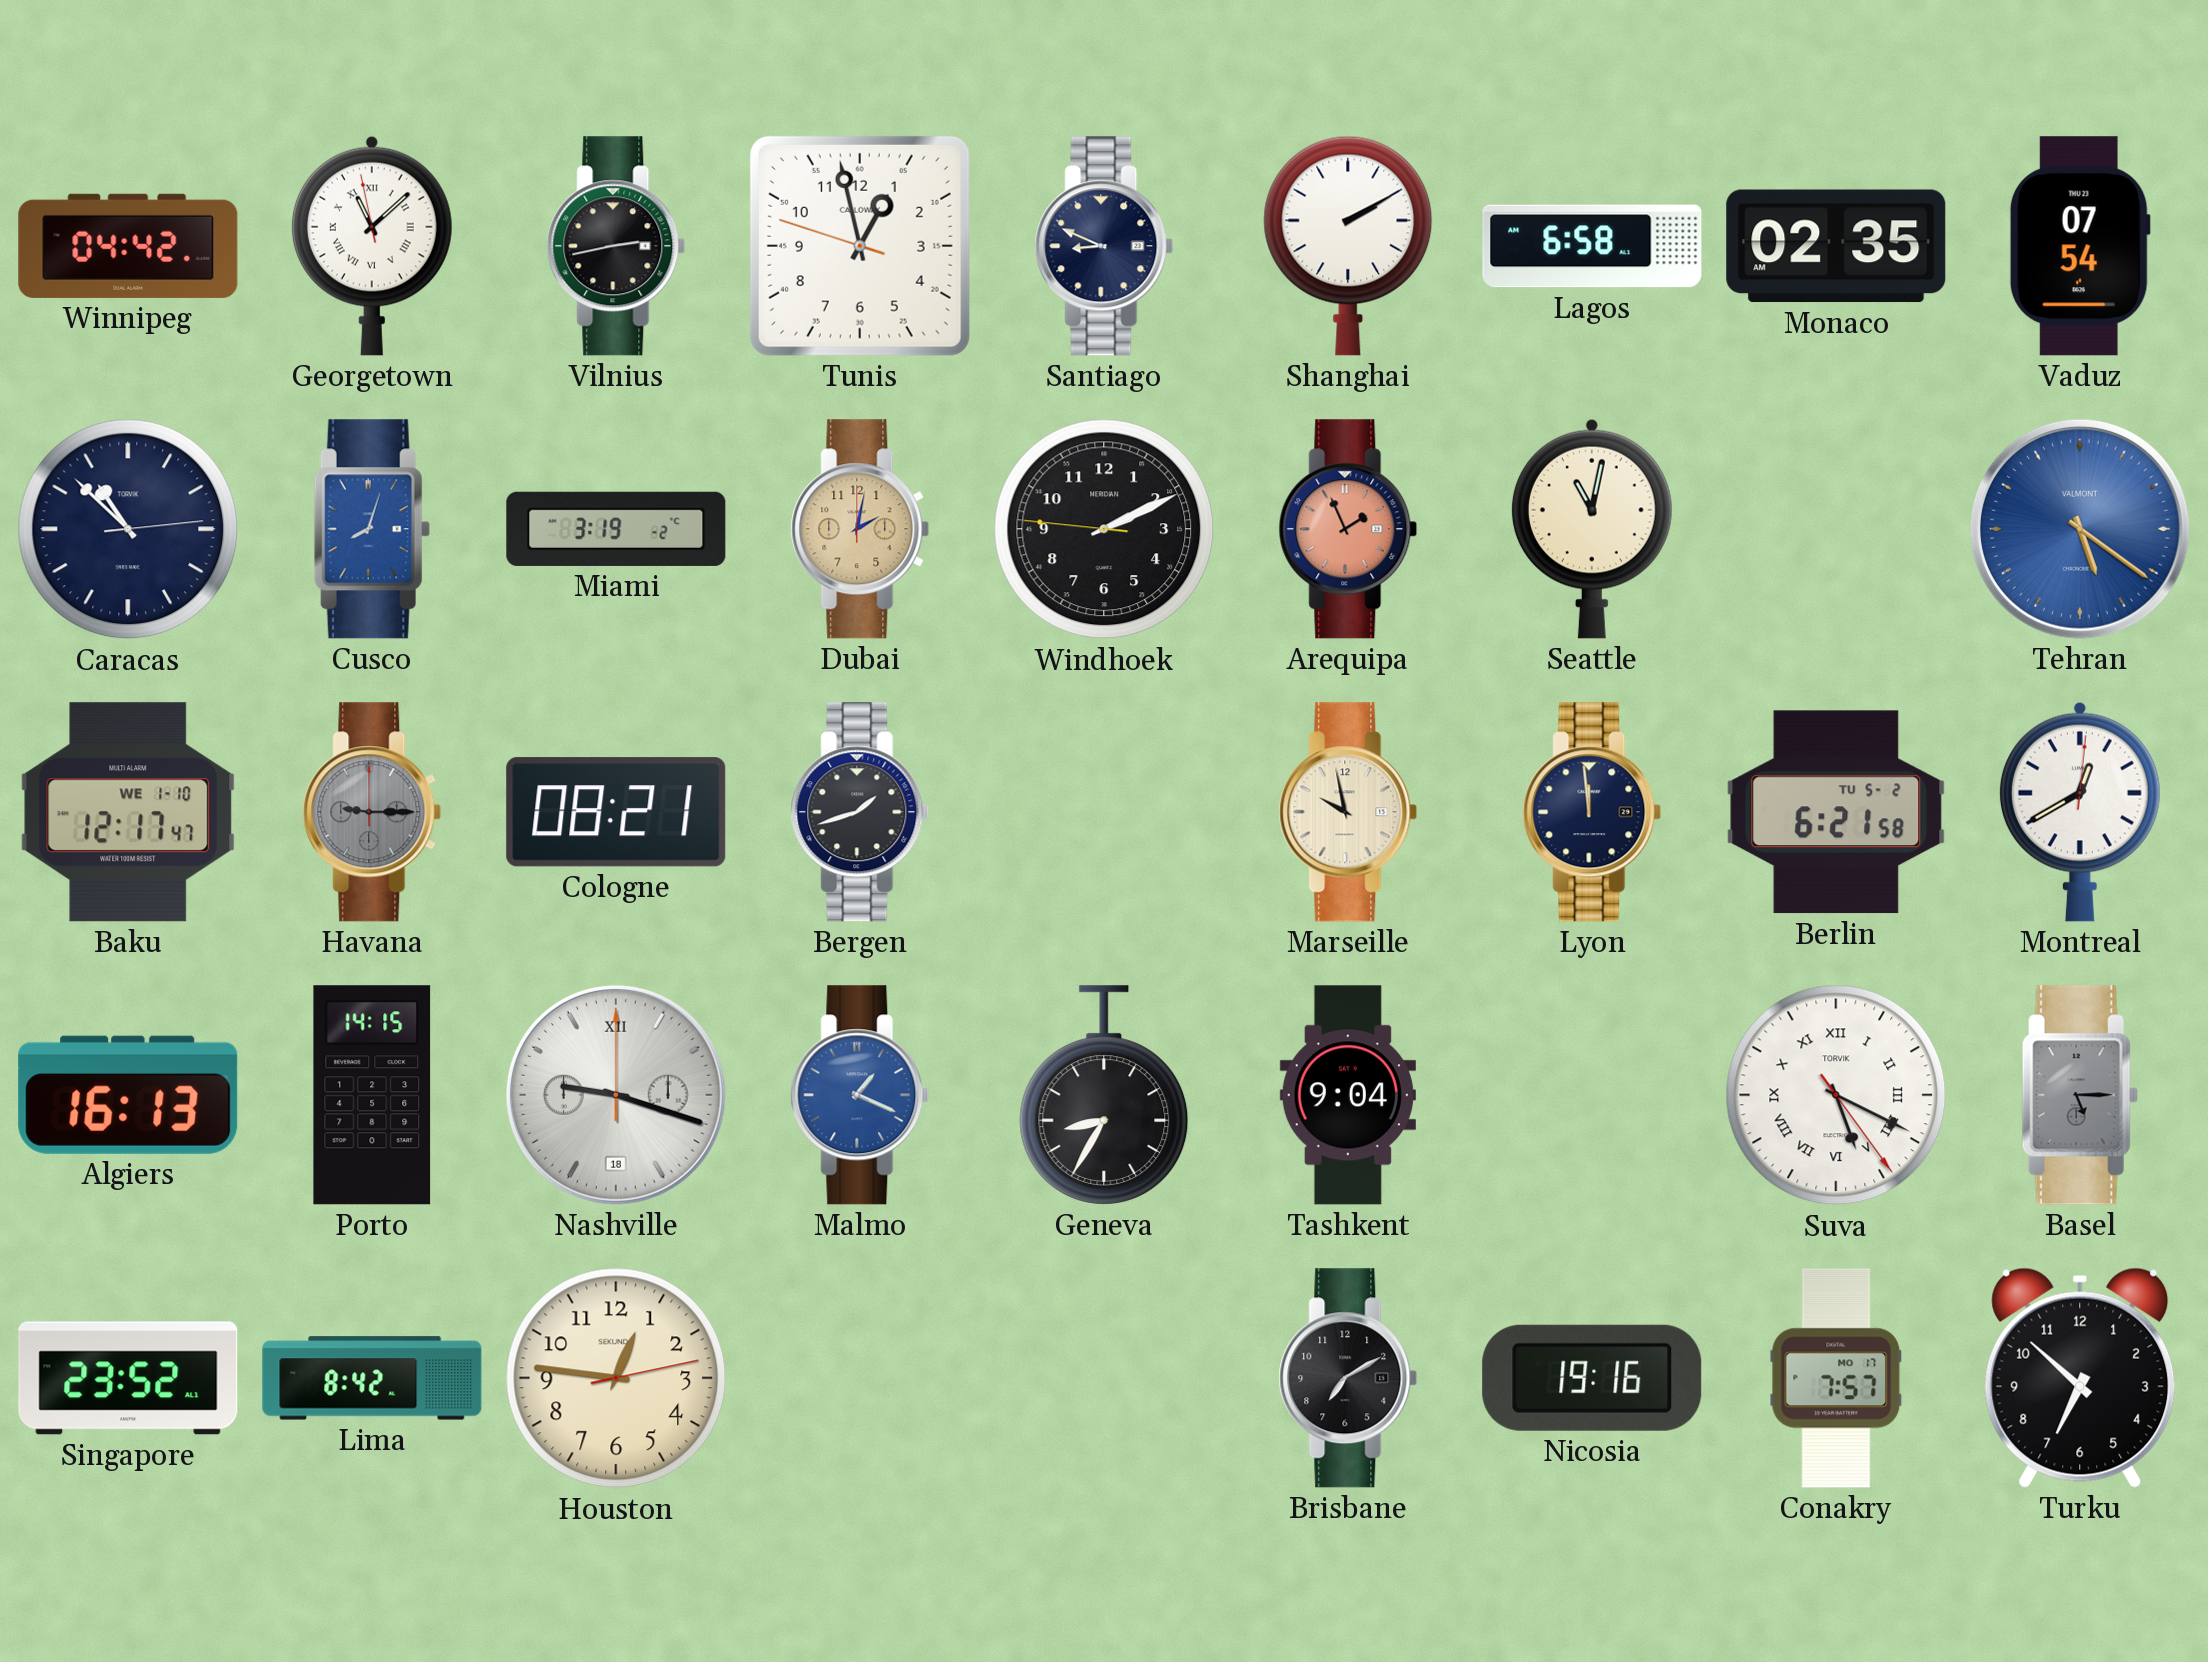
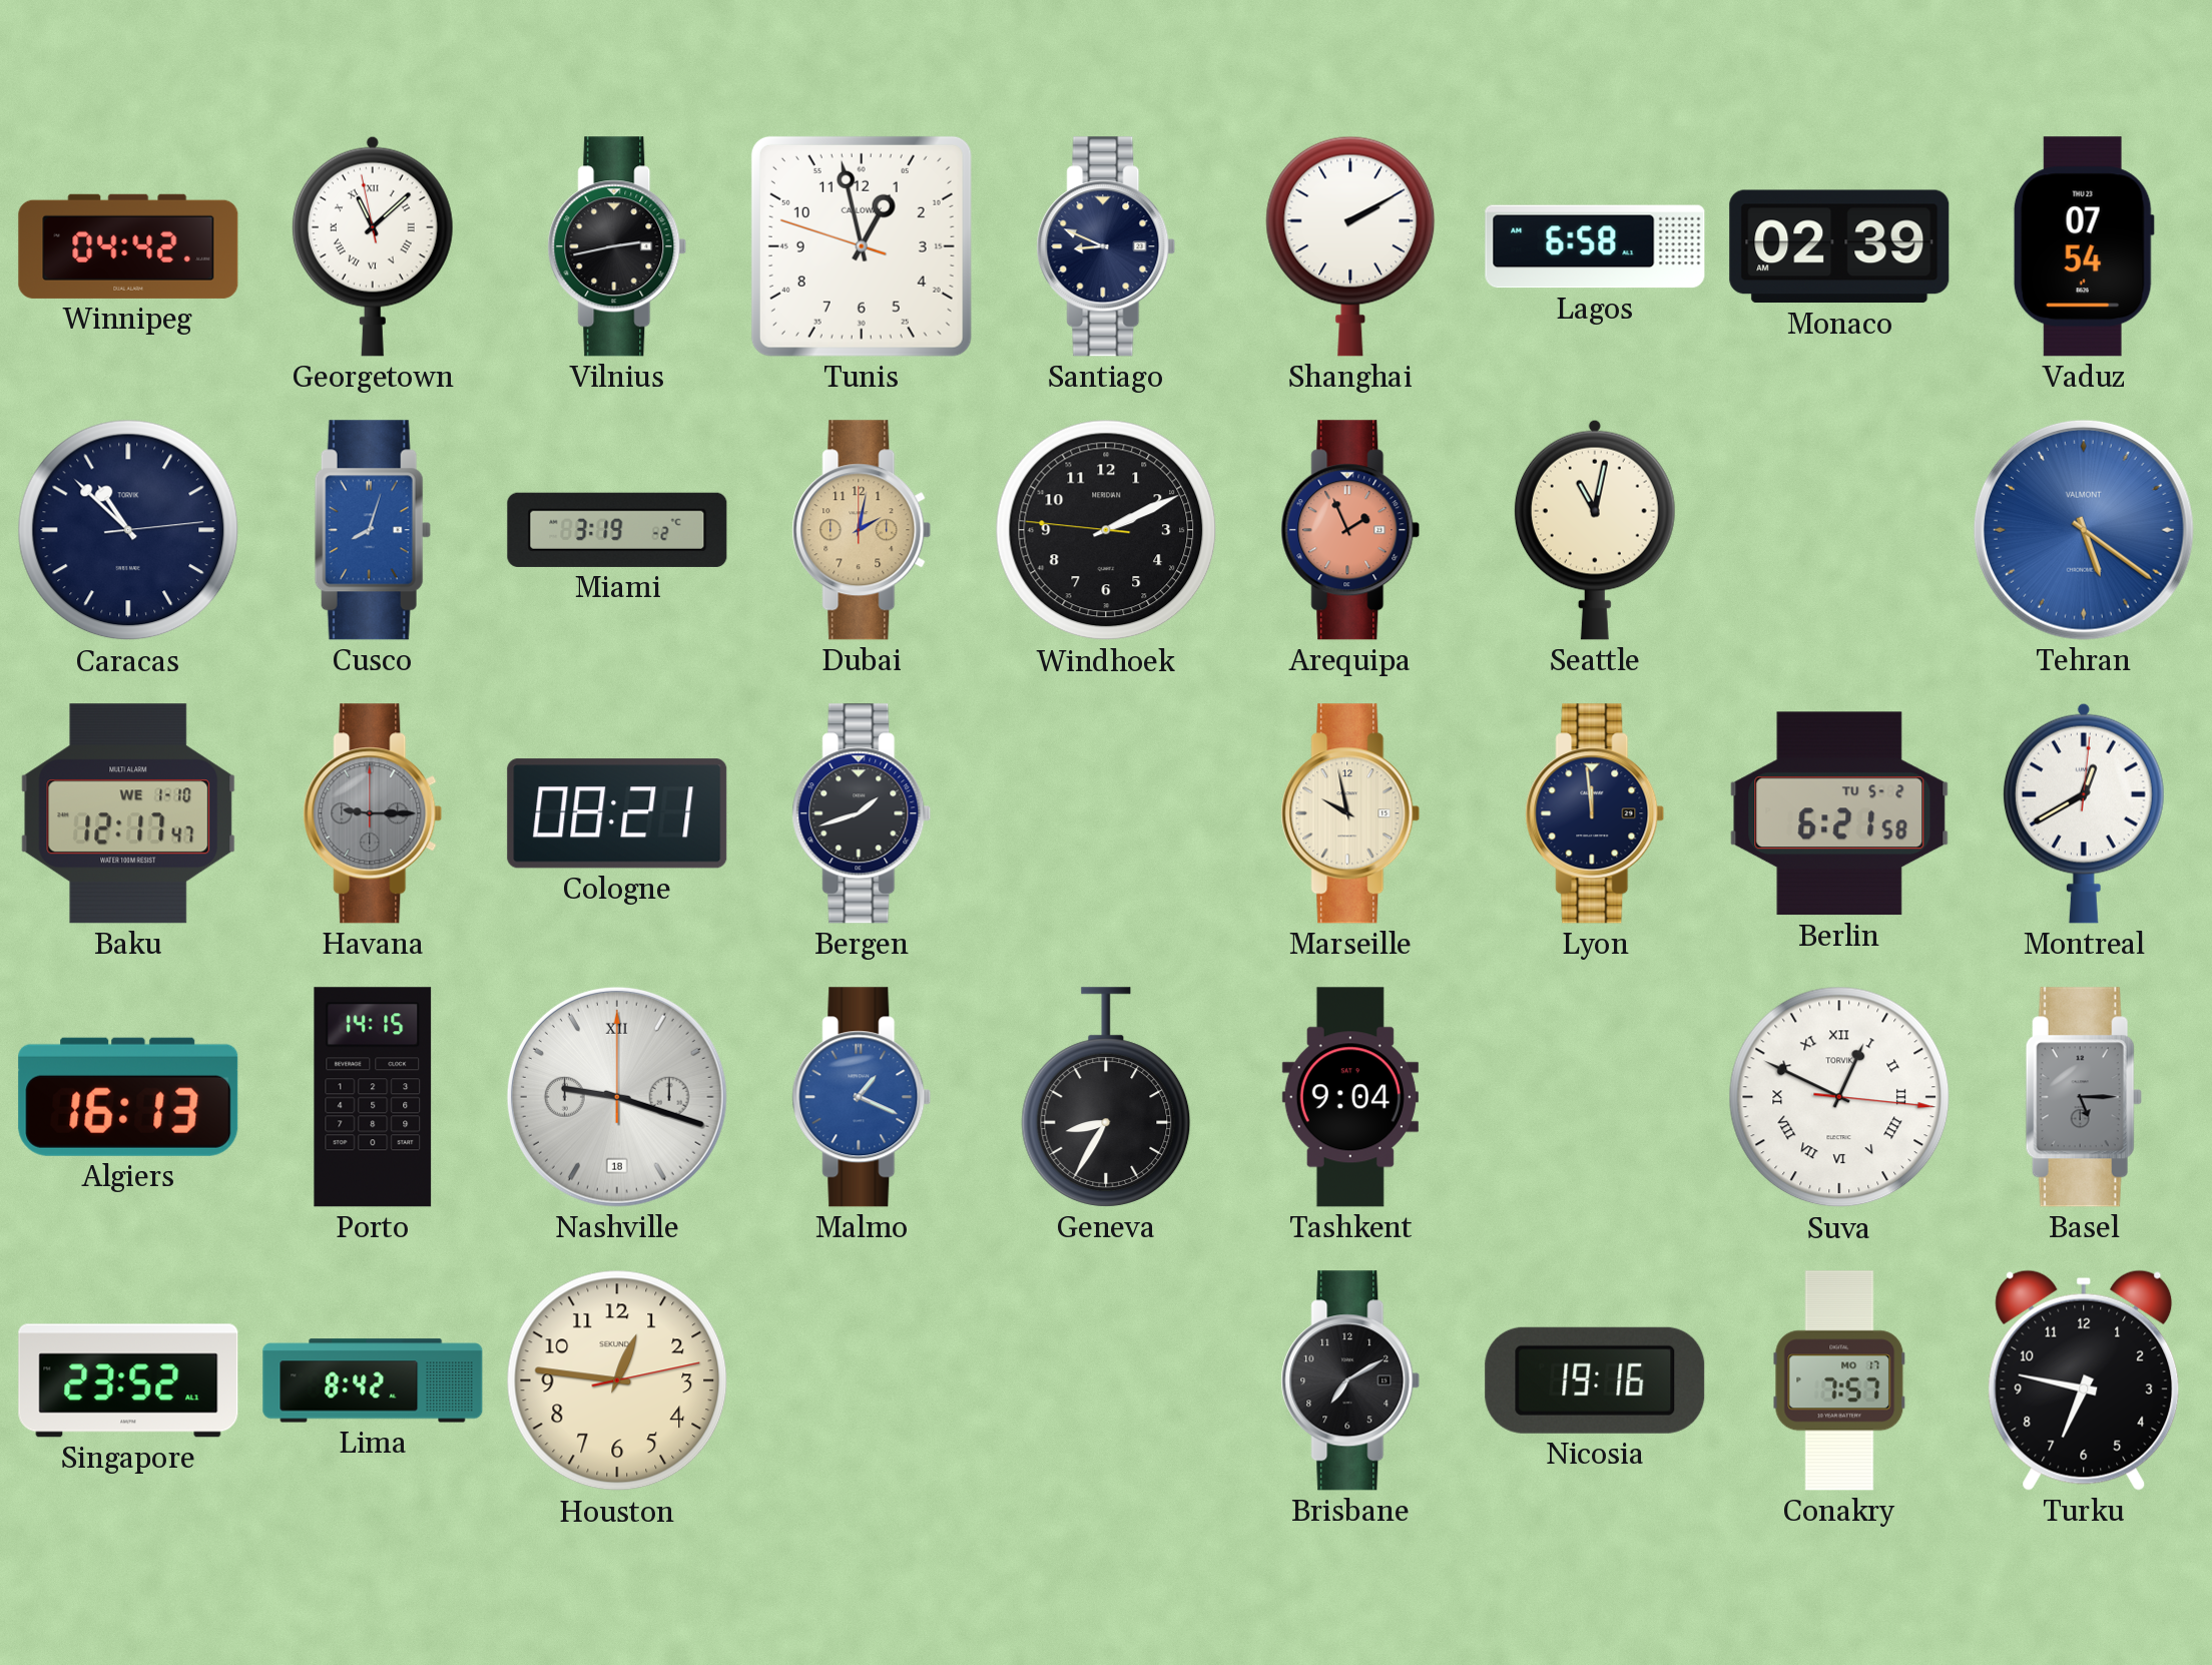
Monaco: 02:35 -> 02:39
Suva: 5:19 -> 12:49
Turku: 6:52 -> 6:47
